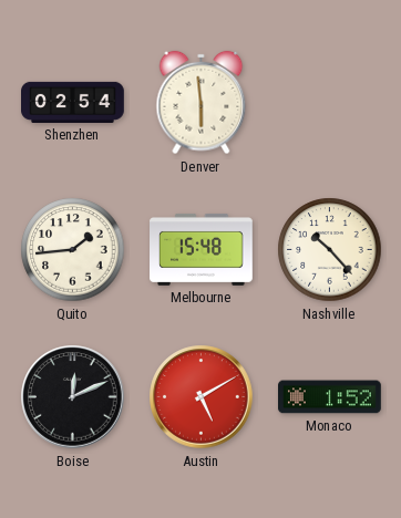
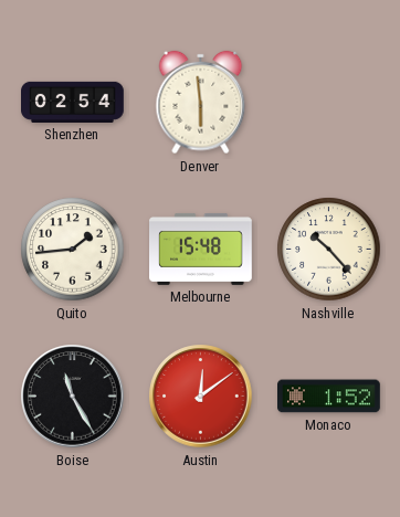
Boise: 12:11 -> 11:25
Austin: 5:10 -> 12:09
